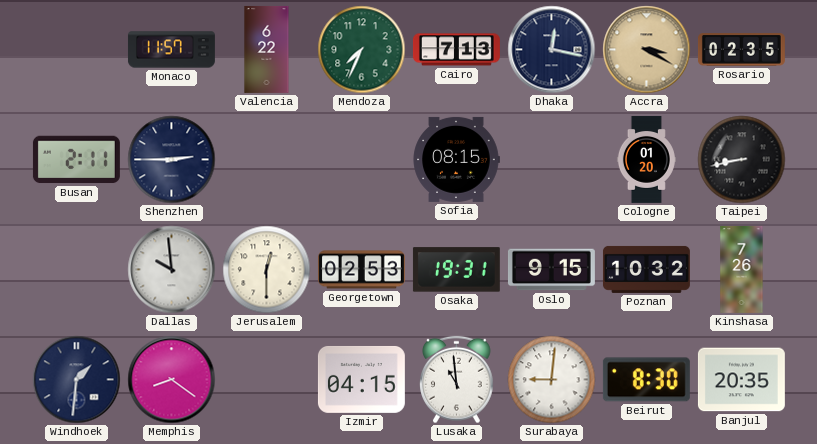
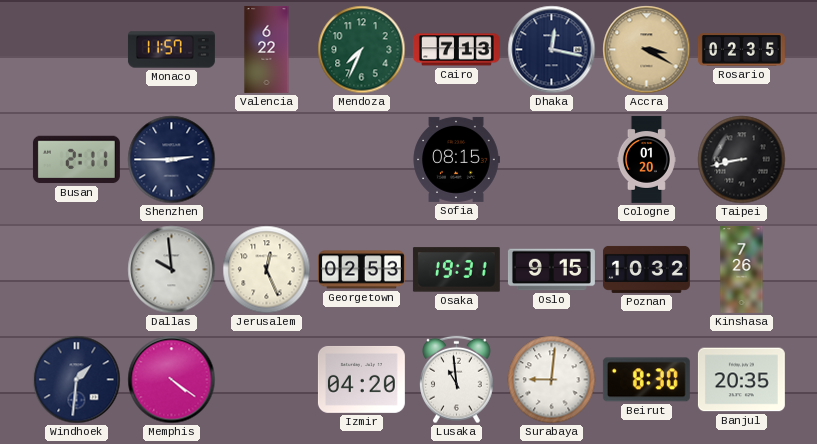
Jerusalem: 12:30 -> 12:26
Memphis: 8:21 -> 4:21
Izmir: 04:15 -> 04:20
